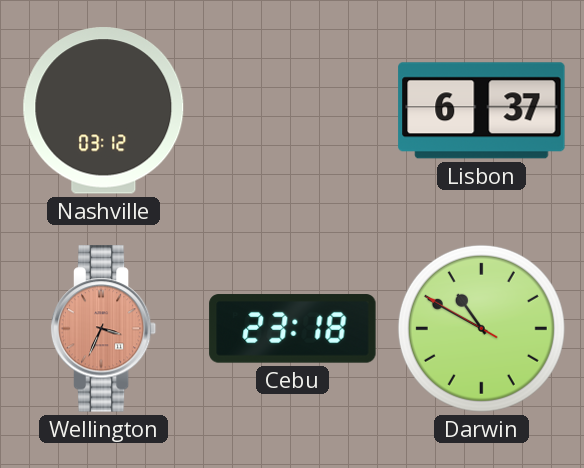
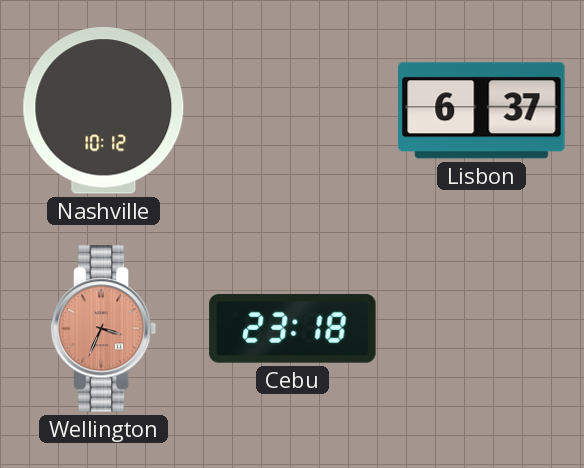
Nashville: 03:12 -> 10:12
Darwin: 10:49 -> none
